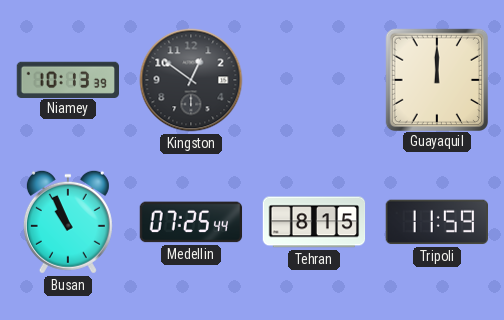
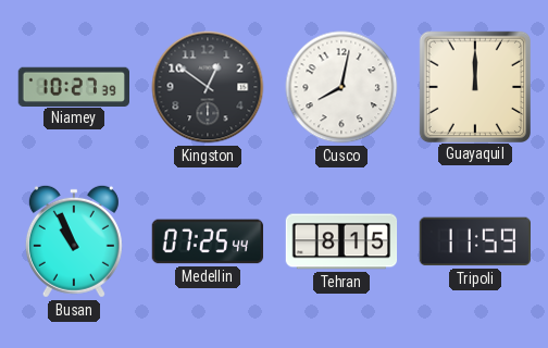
Niamey: 10:13 -> 10:27
Cusco: none -> 8:02
